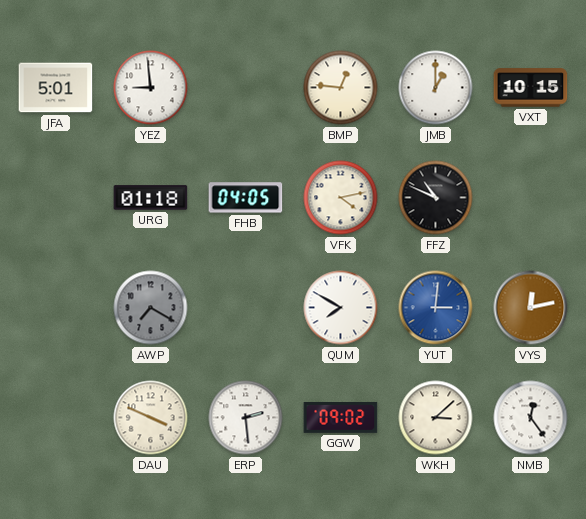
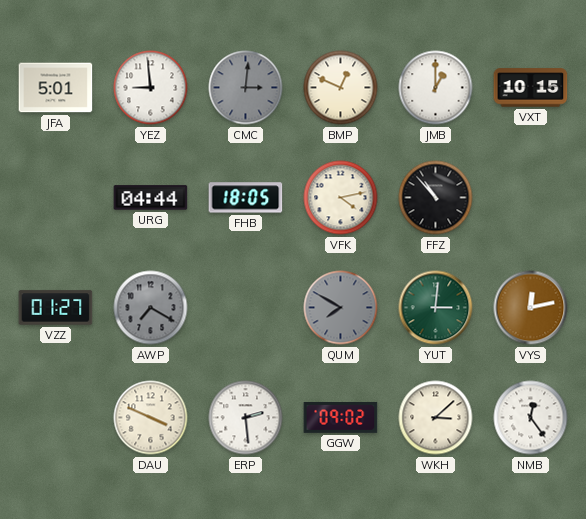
CMC: none -> 3:01
BMP: 12:46 -> 12:49
URG: 01:18 -> 04:44
FHB: 04:05 -> 18:05
FFZ: 10:49 -> 10:53
VZZ: none -> 01:27
QUM dial: white -> grey
YUT dial: blue -> green
